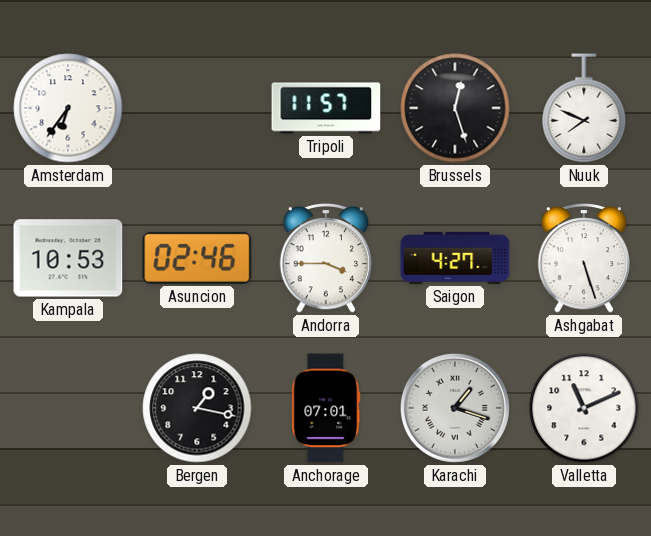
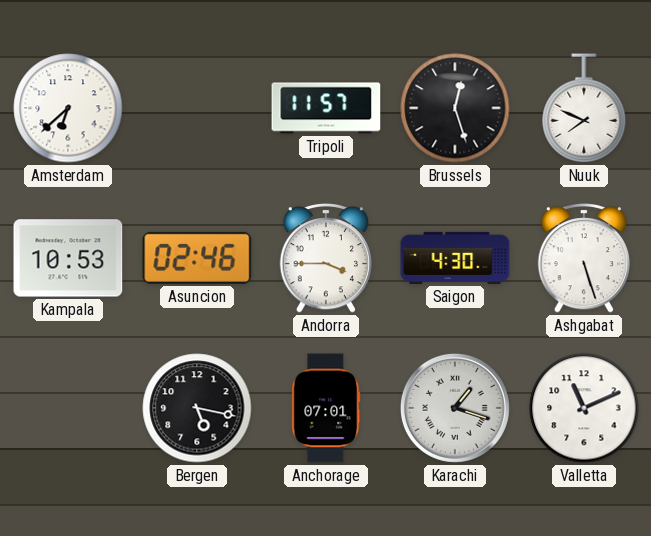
Amsterdam: 6:36 -> 6:38
Saigon: 4:27 -> 4:30
Bergen: 1:17 -> 5:17
